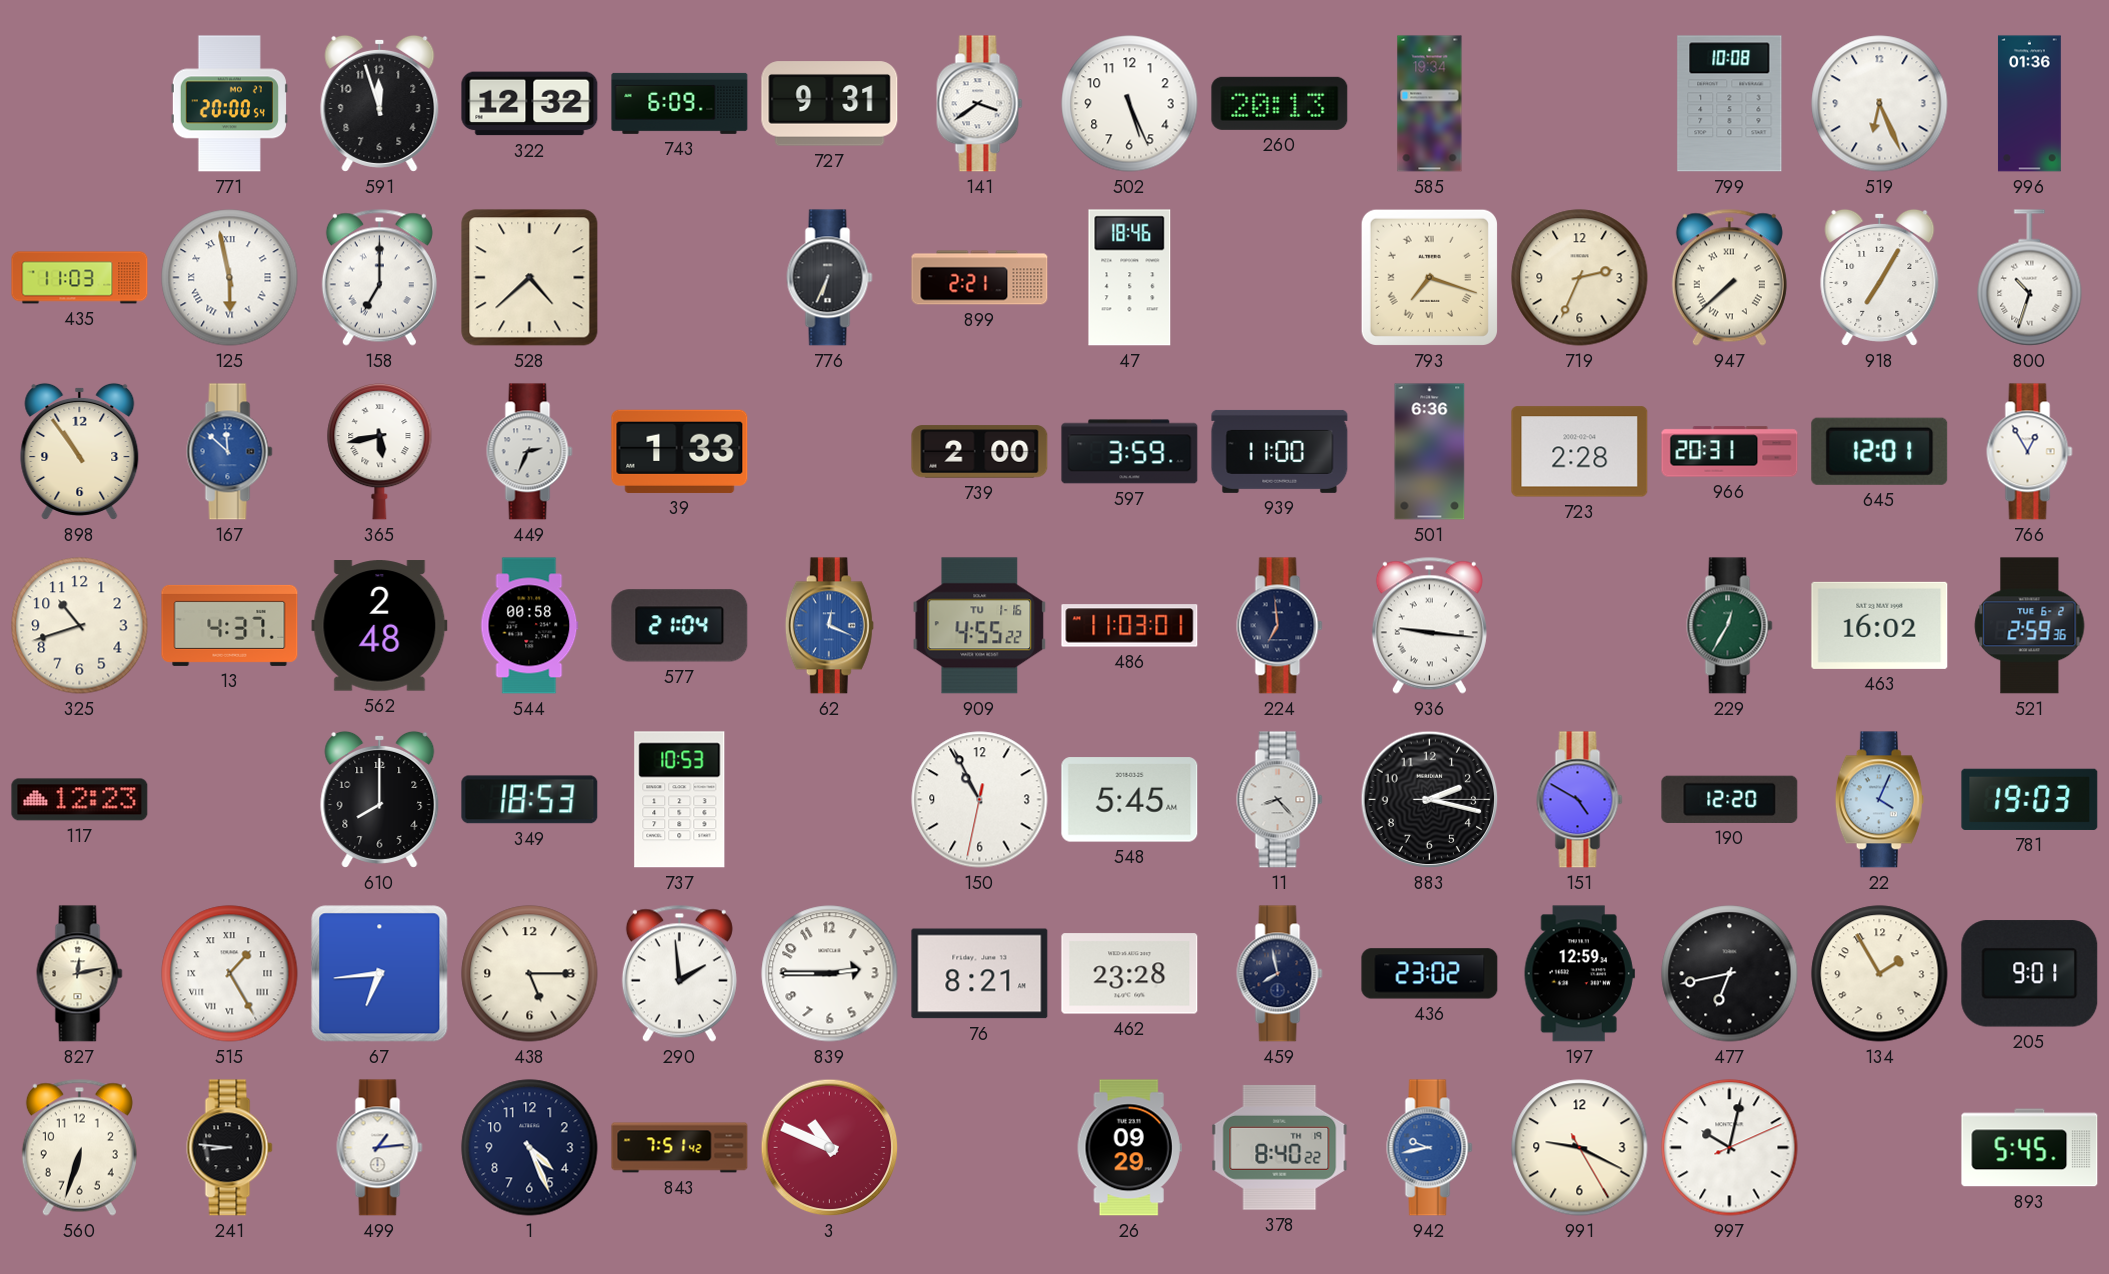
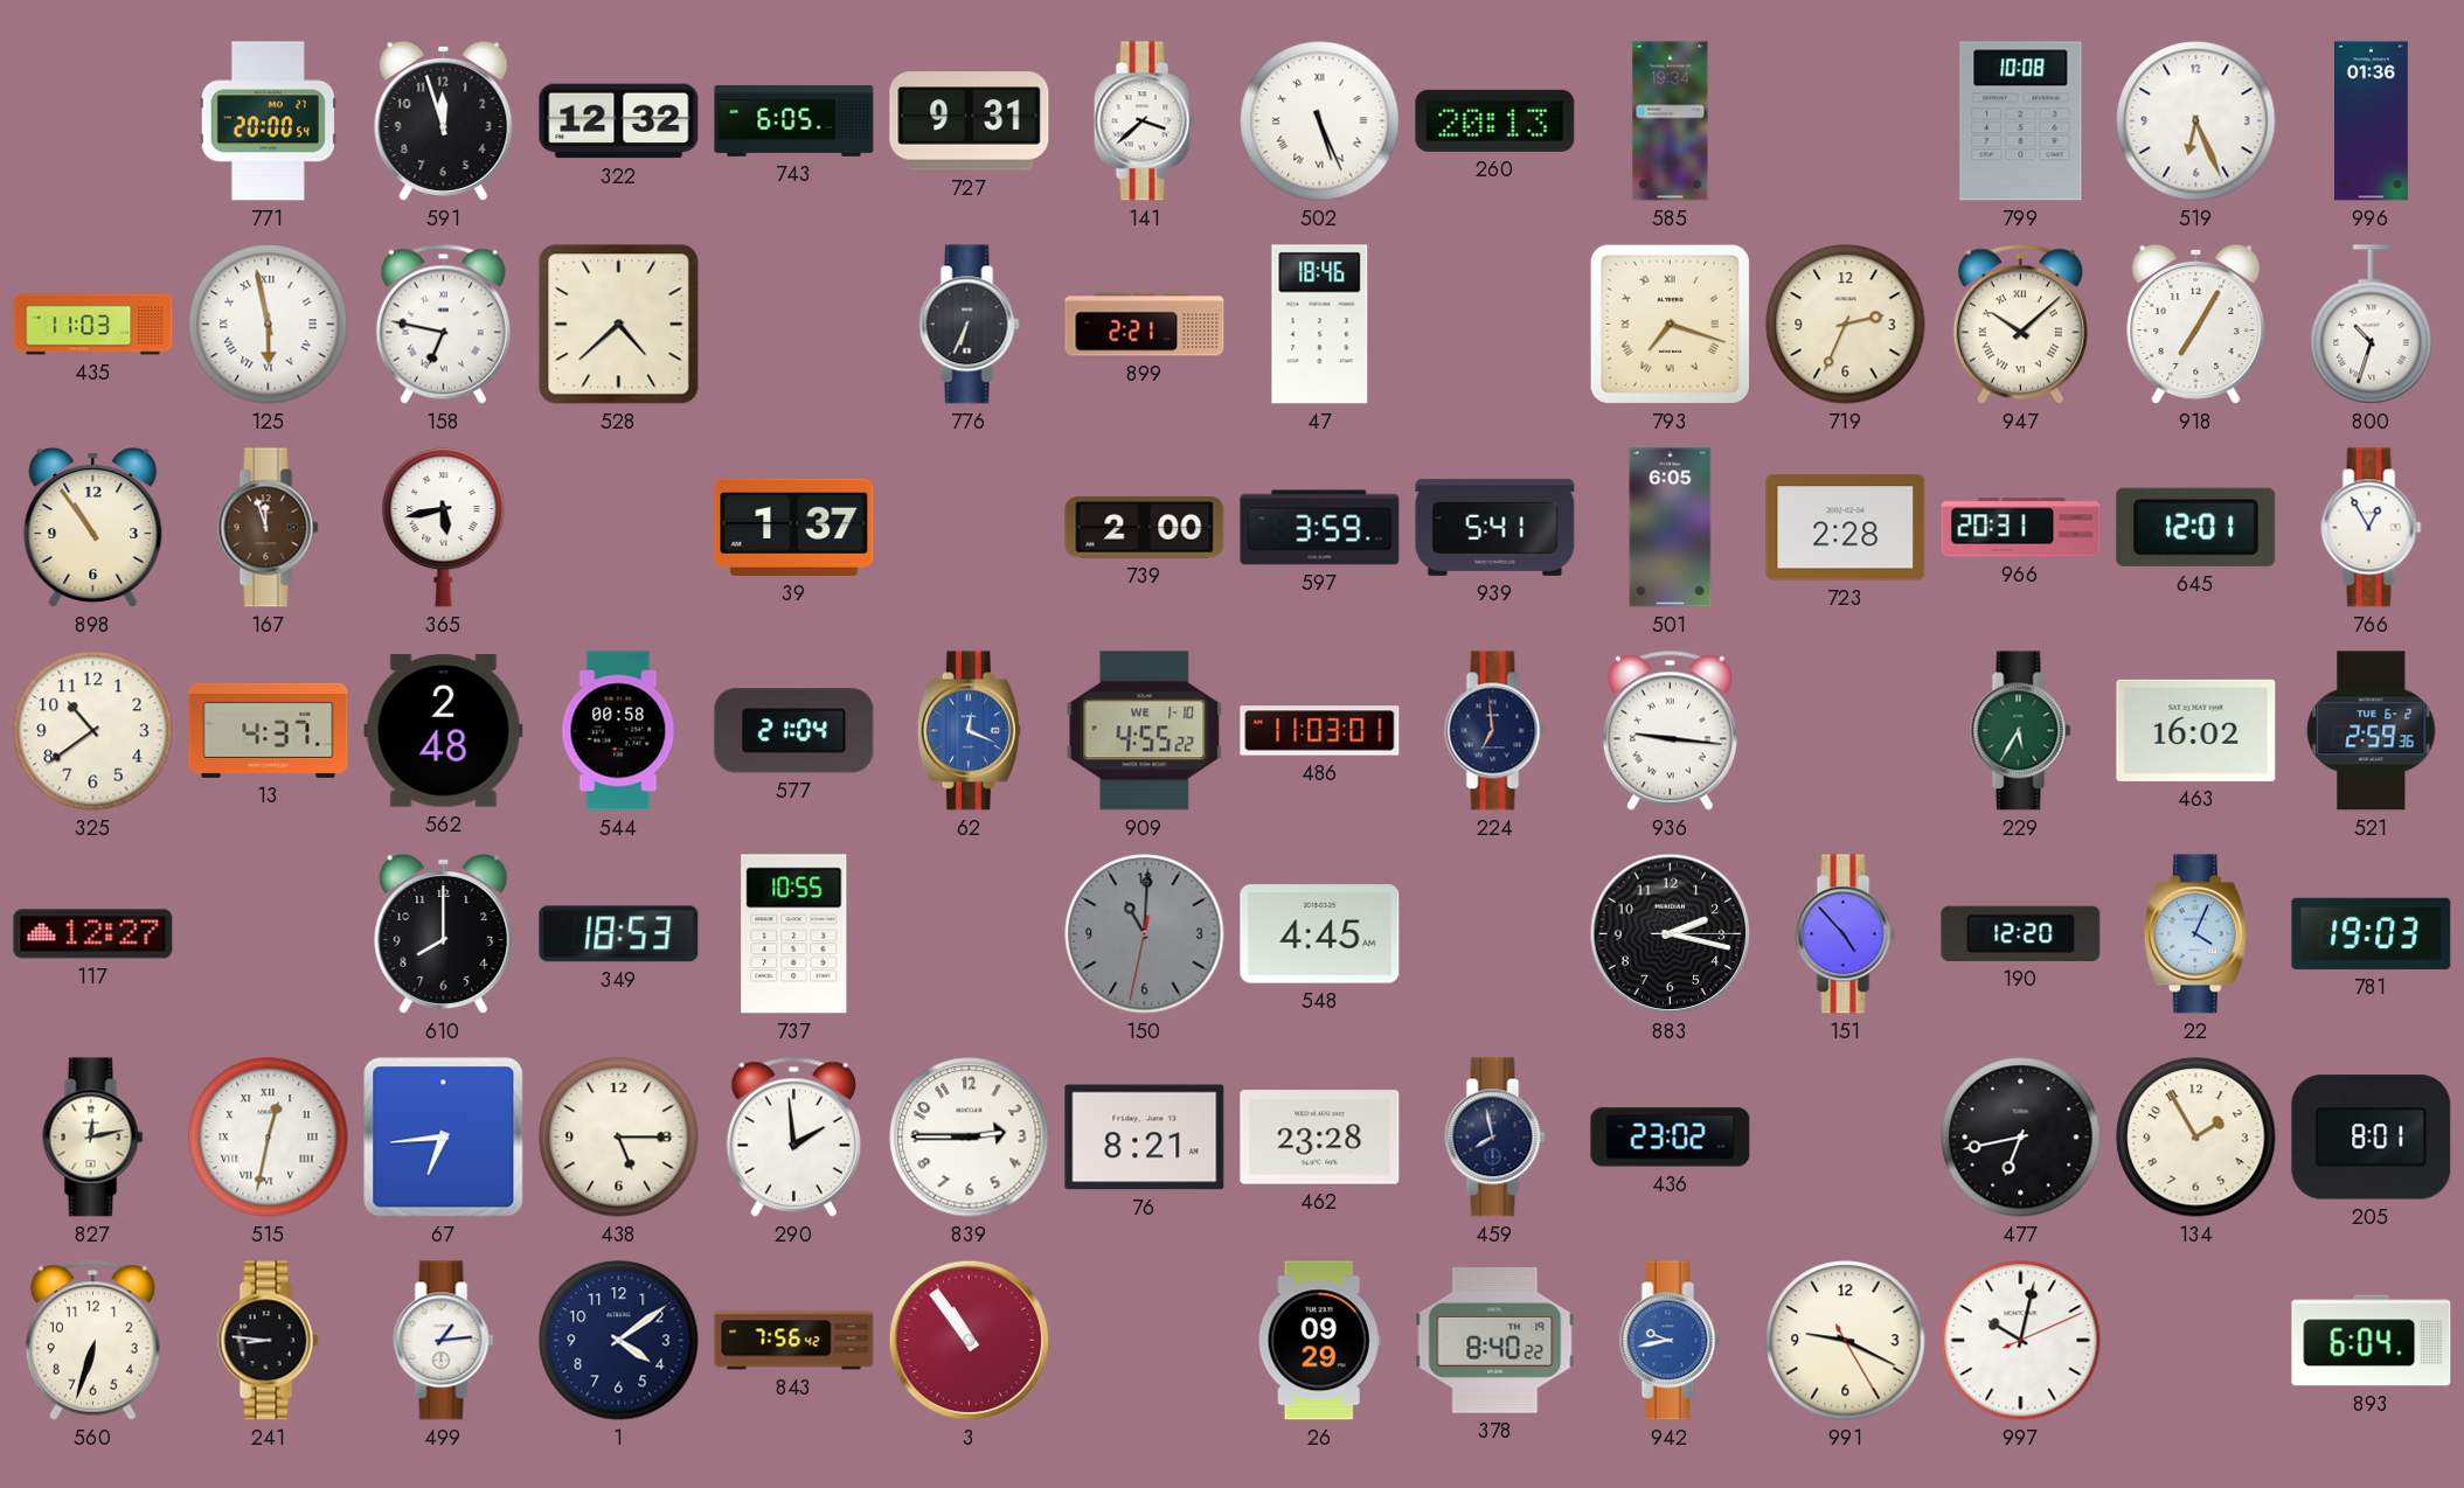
743: 6:09 -> 6:05
141: 3:39 -> 3:38
502 numerals: Arabic -> Roman
158: 7:00 -> 6:47
947: 7:38 -> 10:08
167: 11:52 -> 11:57
167 dial: blue -> brown
449: 2:34 -> none
39: 1:33 -> 1:37
939: 11:00 -> 5:41
501: 6:36 -> 6:05
325: 10:42 -> 10:39
909 date: TU 1-16 -> WE 1-10
229: 12:35 -> 5:35
117: 12:23 -> 12:27
737: 10:53 -> 10:55
150: 10:55 -> 11:00
150 dial: white -> grey
548: 5:45 -> 4:45
11: 8:23 -> none
151: 4:50 -> 4:53
515: 1:25 -> 12:32
197: 12:59 -> none
205: 9:01 -> 8:01
1: 4:26 -> 4:09
843: 7:51 -> 7:56
3: 10:49 -> 10:54
893: 5:45 -> 6:04
